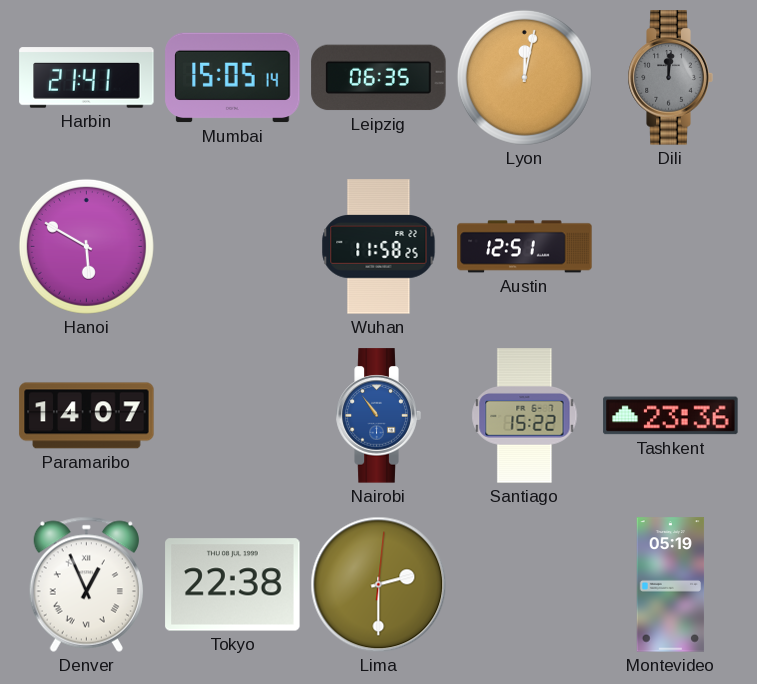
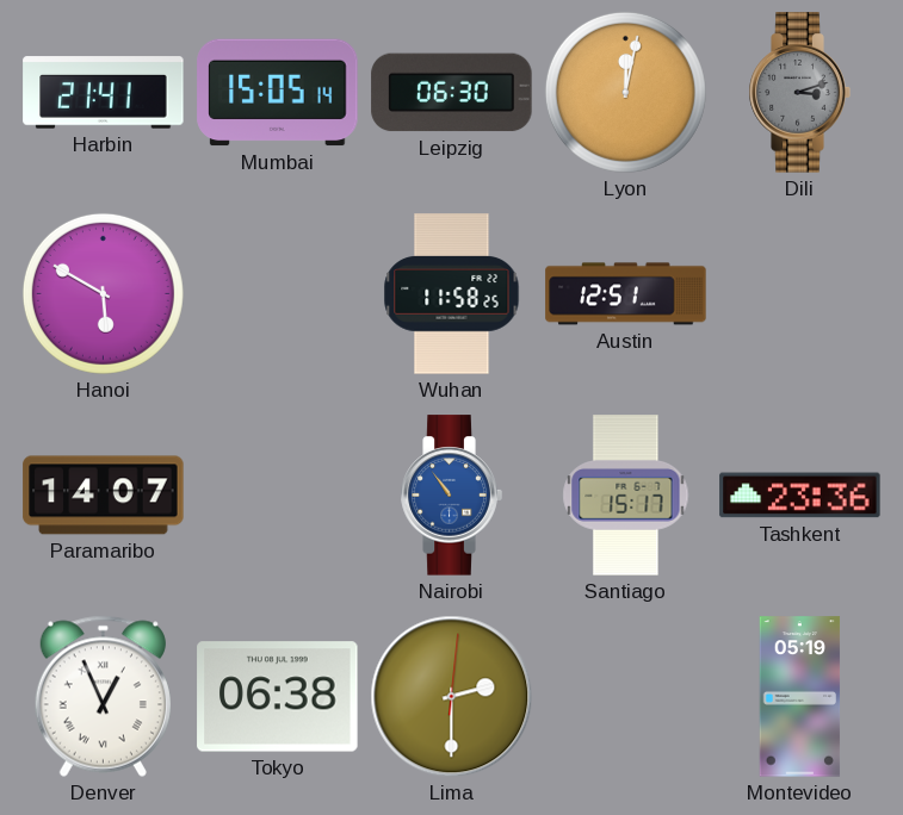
Leipzig: 06:35 -> 06:30
Dili: 12:01 -> 3:12
Santiago: 15:22 -> 15:17
Tokyo: 22:38 -> 06:38
